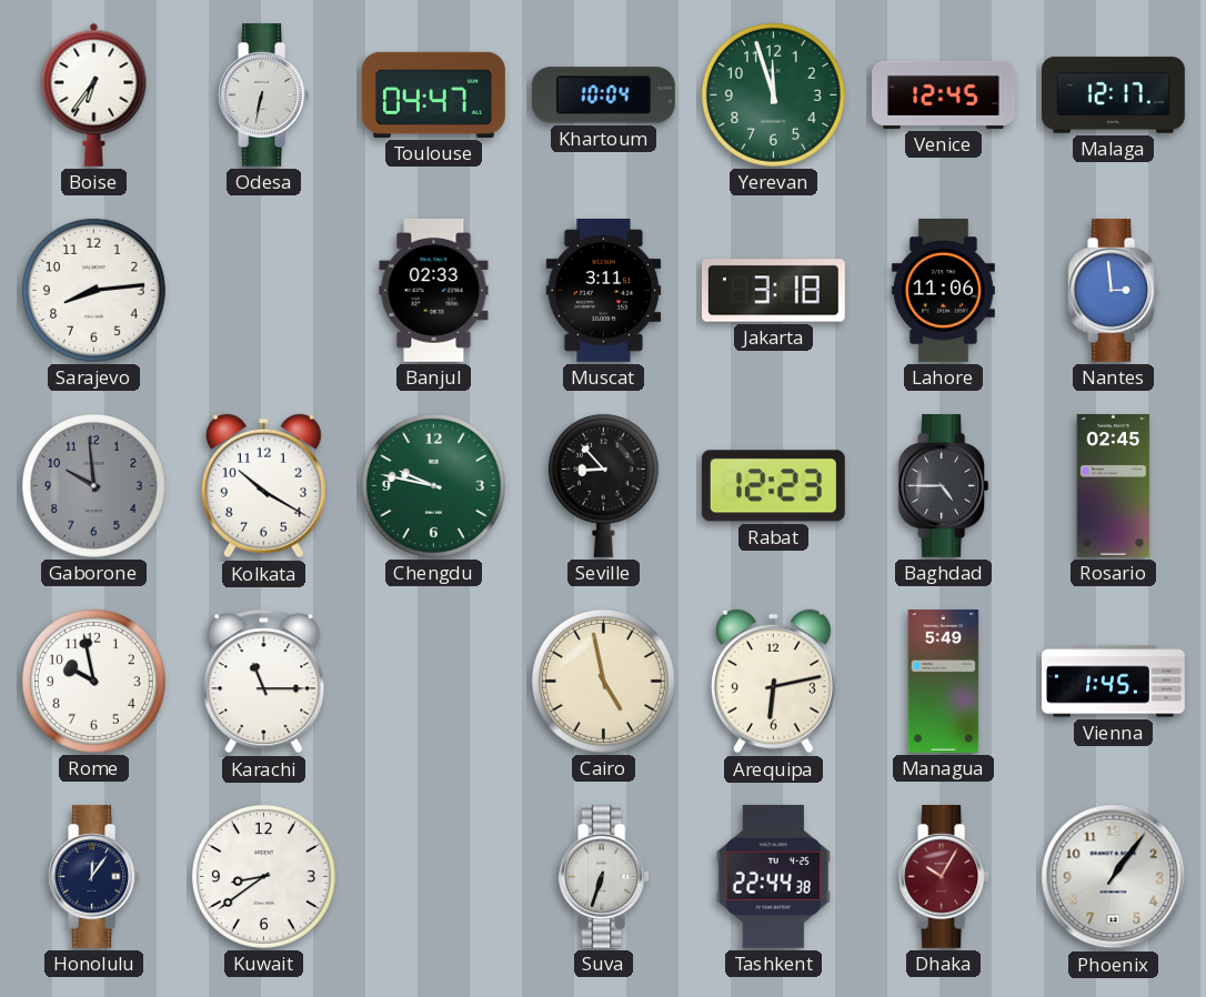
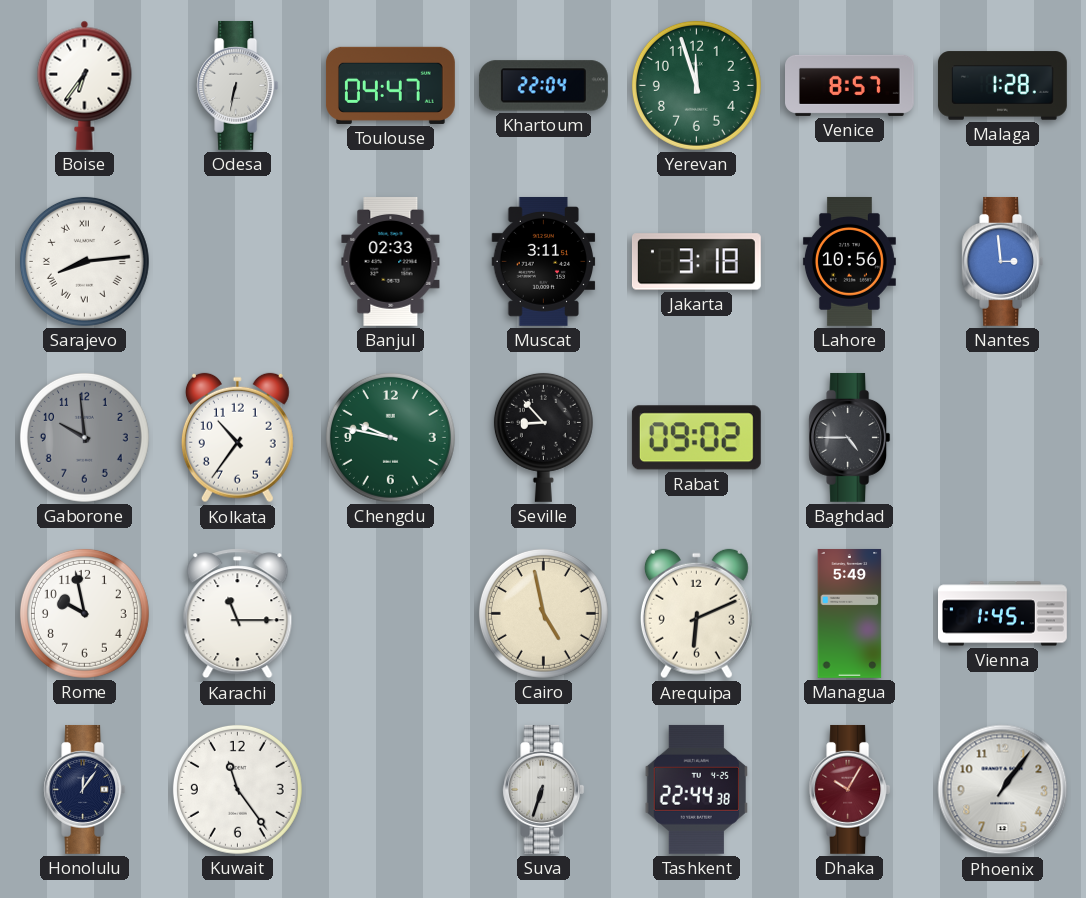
Khartoum: 10:04 -> 22:04
Venice: 12:45 -> 8:57
Malaga: 12:17 -> 1:28
Sarajevo numerals: Arabic -> Roman
Lahore: 11:06 -> 10:56
Kolkata: 10:20 -> 10:36
Rabat: 12:23 -> 09:02
Rosario: 02:45 -> none
Arequipa: 6:13 -> 6:11
Kuwait: 8:39 -> 11:24
